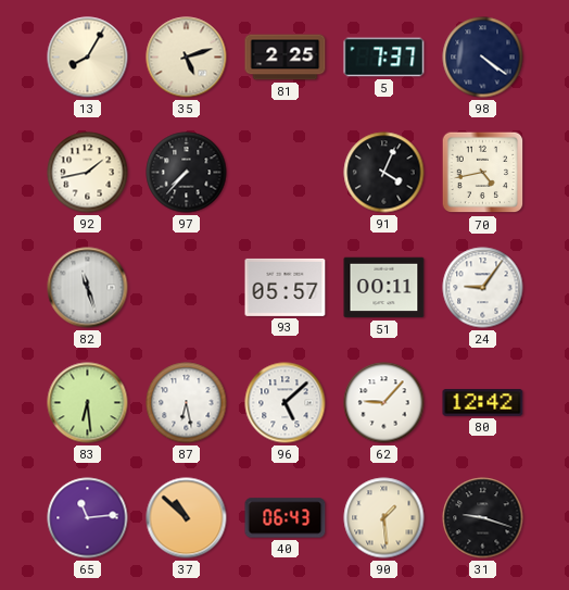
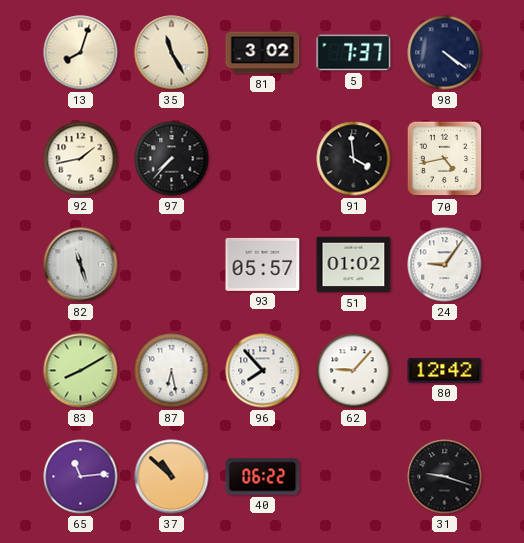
13: 8:05 -> 8:03
35: 5:12 -> 11:25
81: 2:25 -> 3:02
91: 4:04 -> 3:59
51: 00:11 -> 01:02
83: 6:29 -> 8:10
96: 5:08 -> 7:53
40: 06:43 -> 06:22
90: 1:29 -> none
